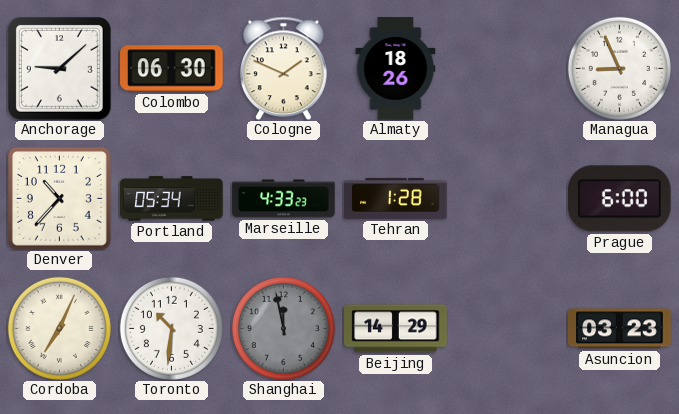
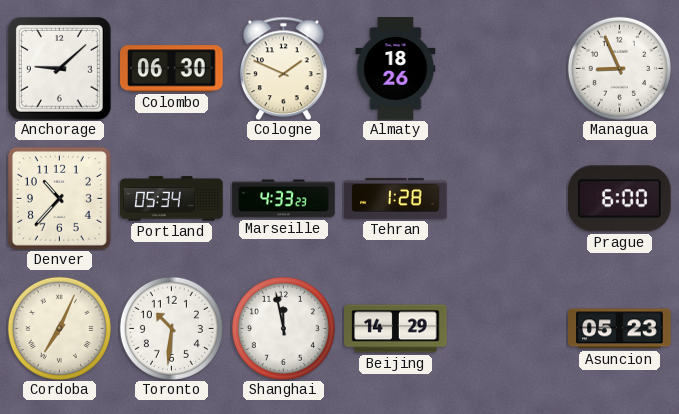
Shanghai dial: grey -> white
Asuncion: 03:23 -> 05:23
